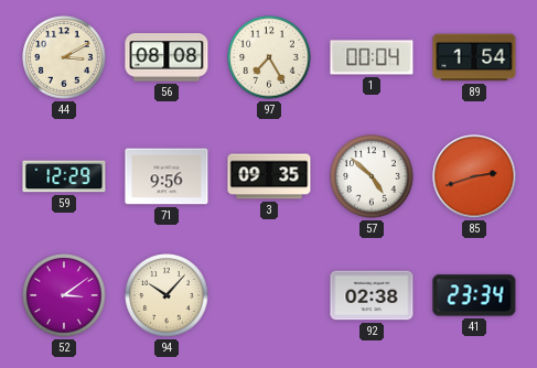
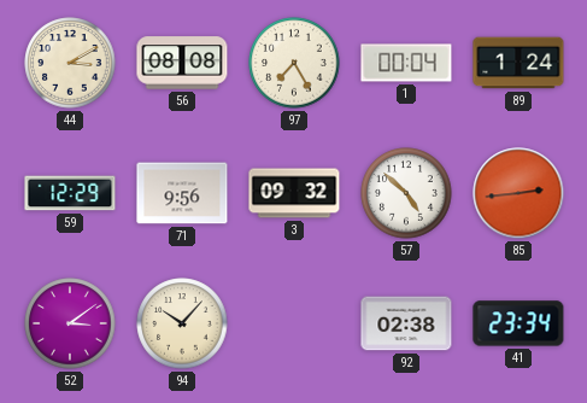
89: 1:54 -> 1:24
3: 09:35 -> 09:32
85: 2:42 -> 2:44
